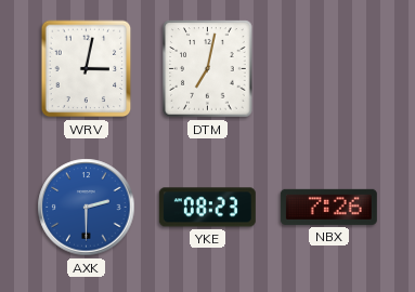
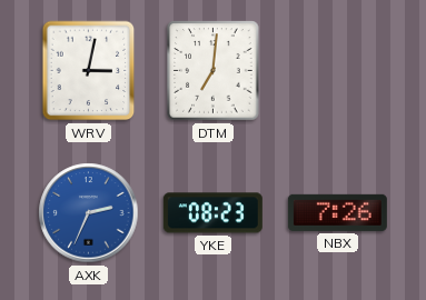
DTM: 7:02 -> 7:01
AXK: 2:30 -> 2:34
